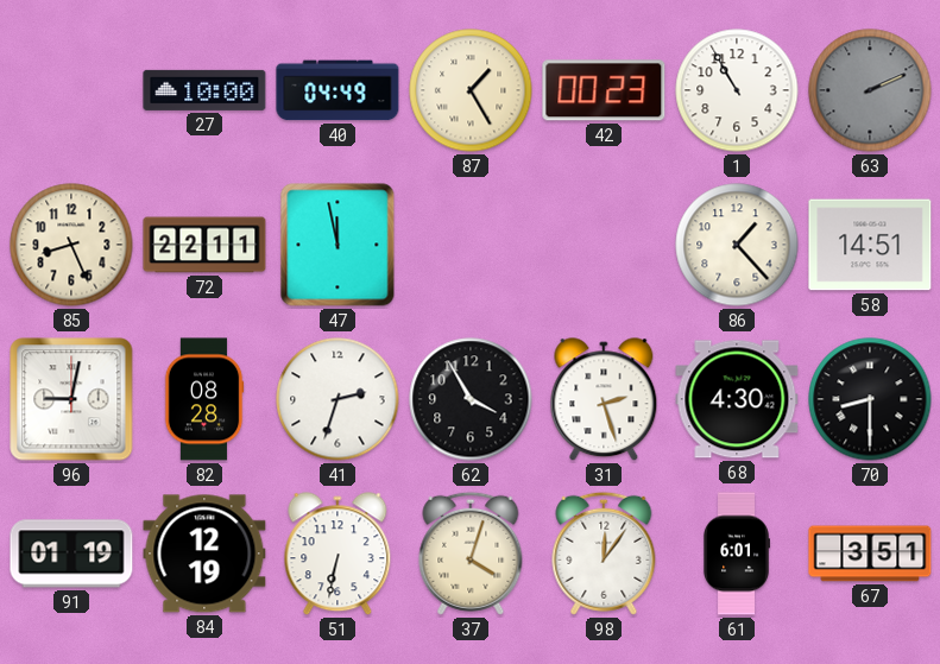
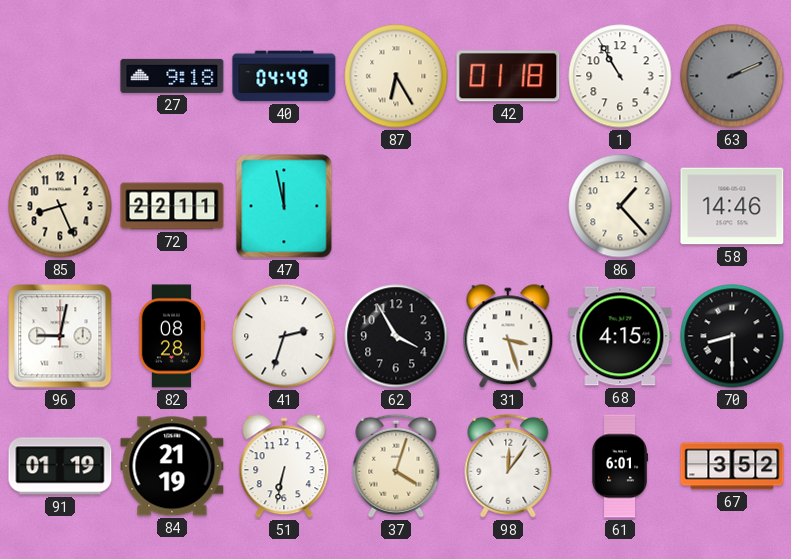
27: 10:00 -> 9:18
87: 1:25 -> 6:25
42: 00:23 -> 01:18
58: 14:51 -> 14:46
31: 2:27 -> 3:27
68: 4:30 -> 4:15
84: 12:19 -> 21:19
67: 3:51 -> 3:52
